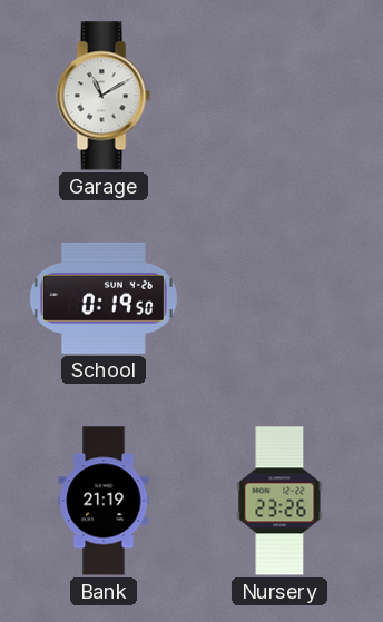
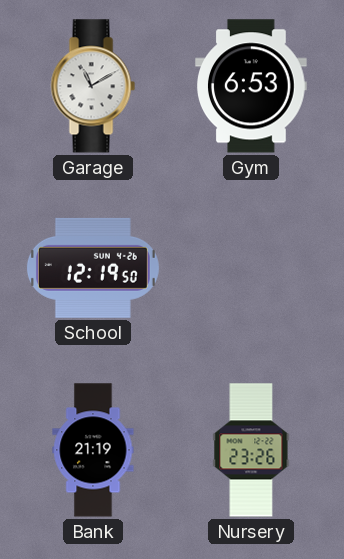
Gym: none -> 6:53
School: 0:19 -> 12:19
